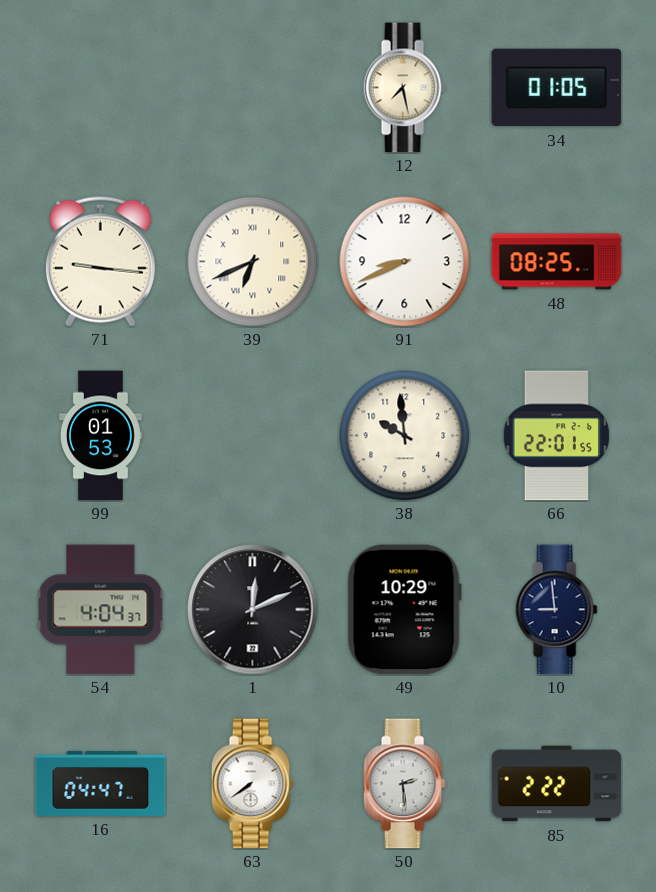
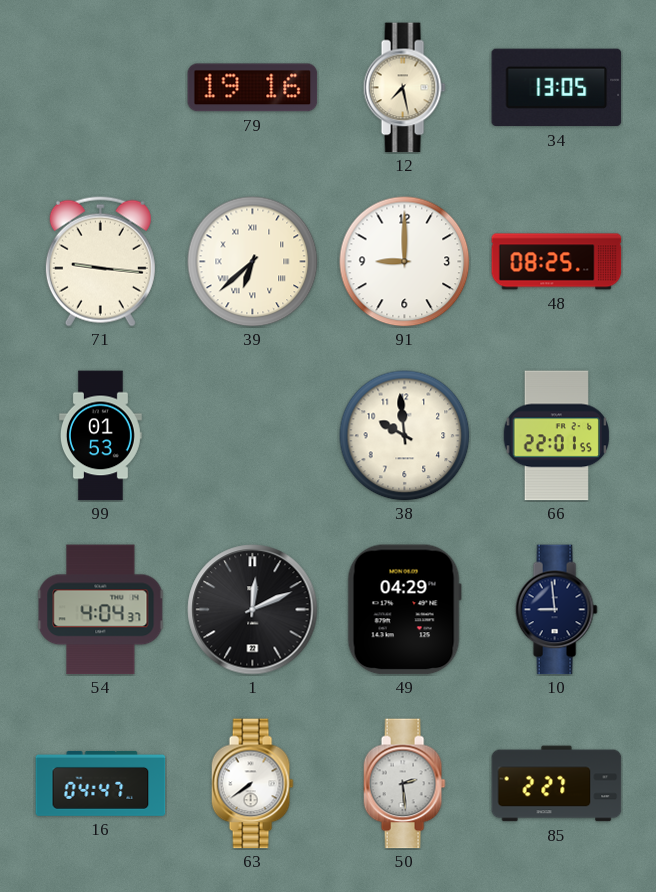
79: none -> 19:16
34: 01:05 -> 13:05
39: 6:41 -> 6:38
91: 8:41 -> 9:00
49: 10:29 -> 04:29
85: 2:22 -> 2:27
